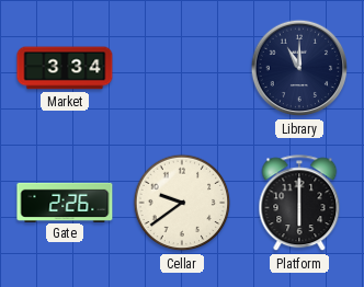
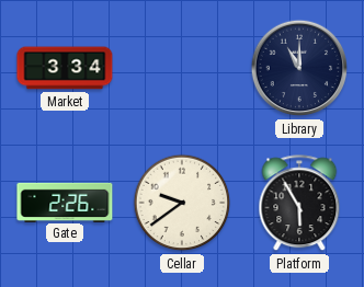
Platform: 6:00 -> 5:55
